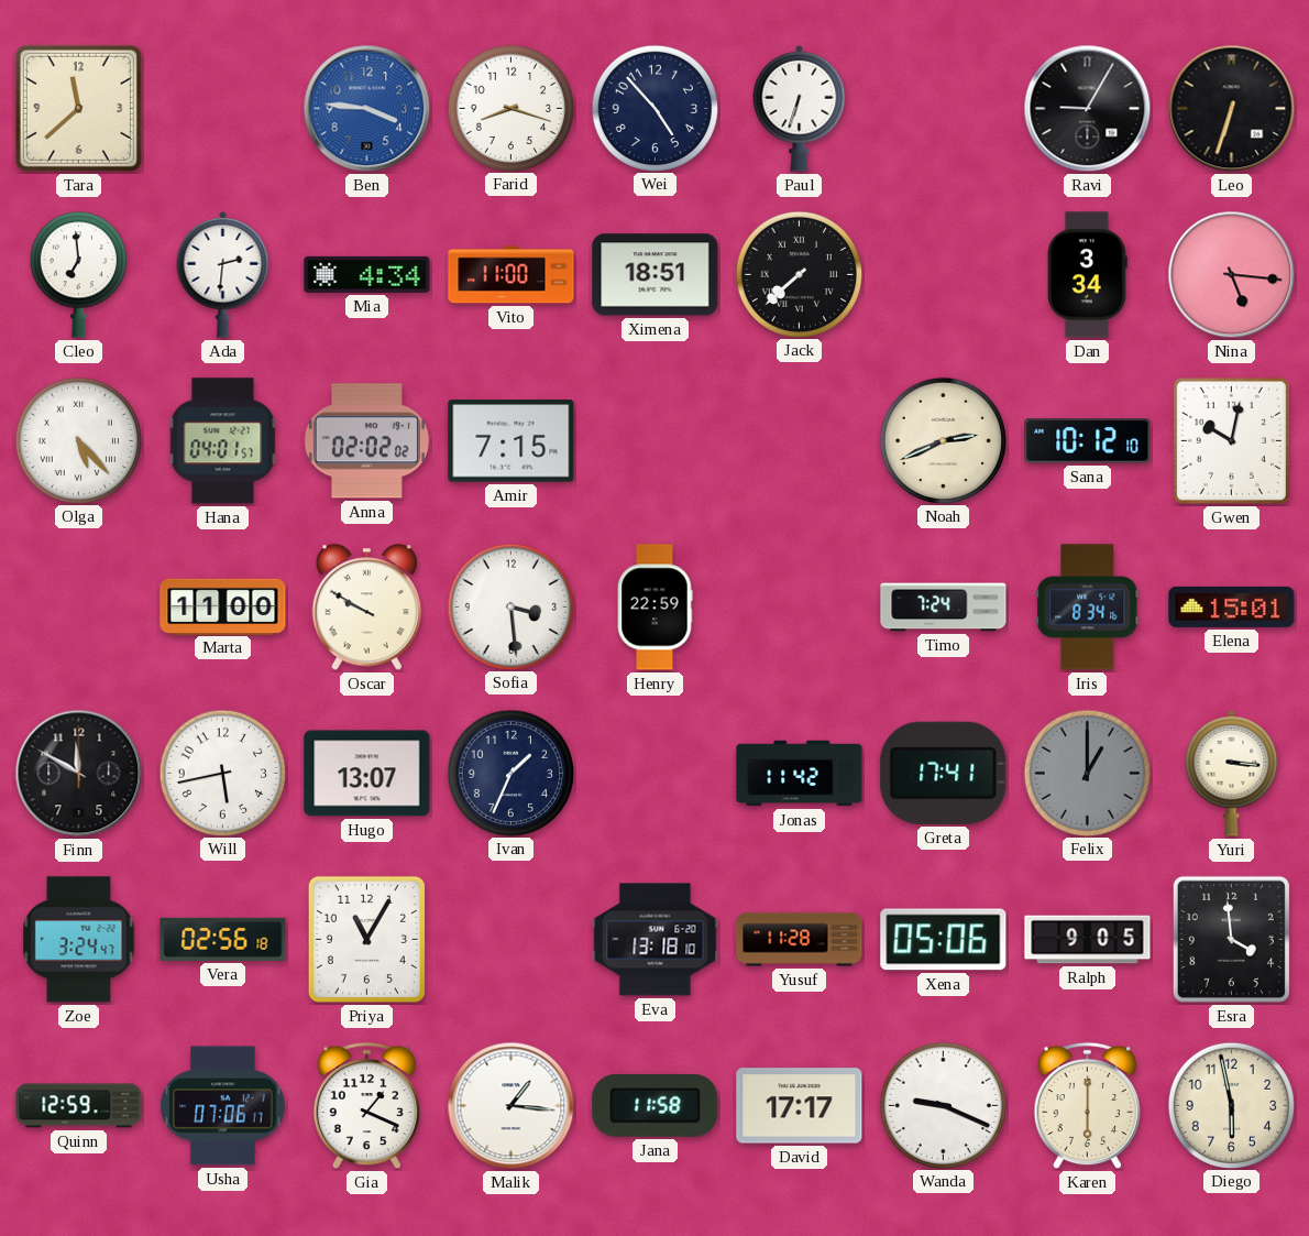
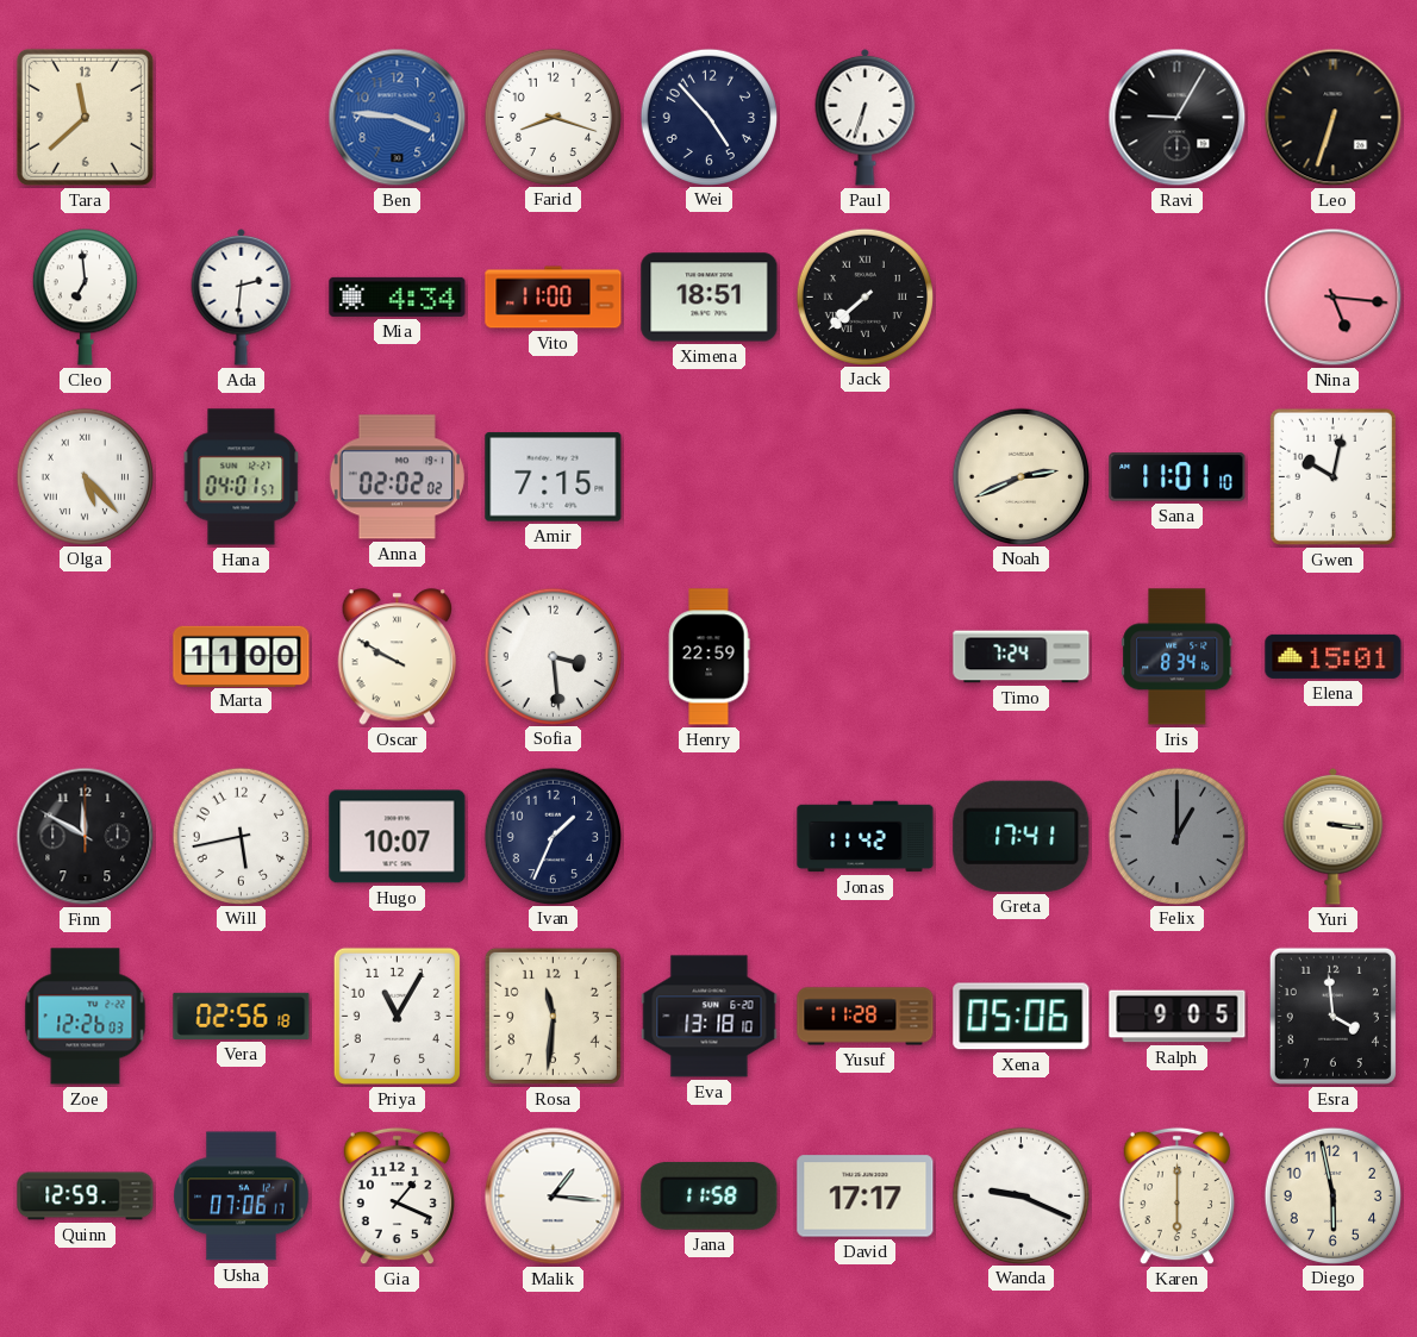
Dan: 3:34 -> none
Sana: 10:12 -> 11:01
Hugo: 13:07 -> 10:07
Zoe: 3:24 -> 12:26
Rosa: none -> 11:31
